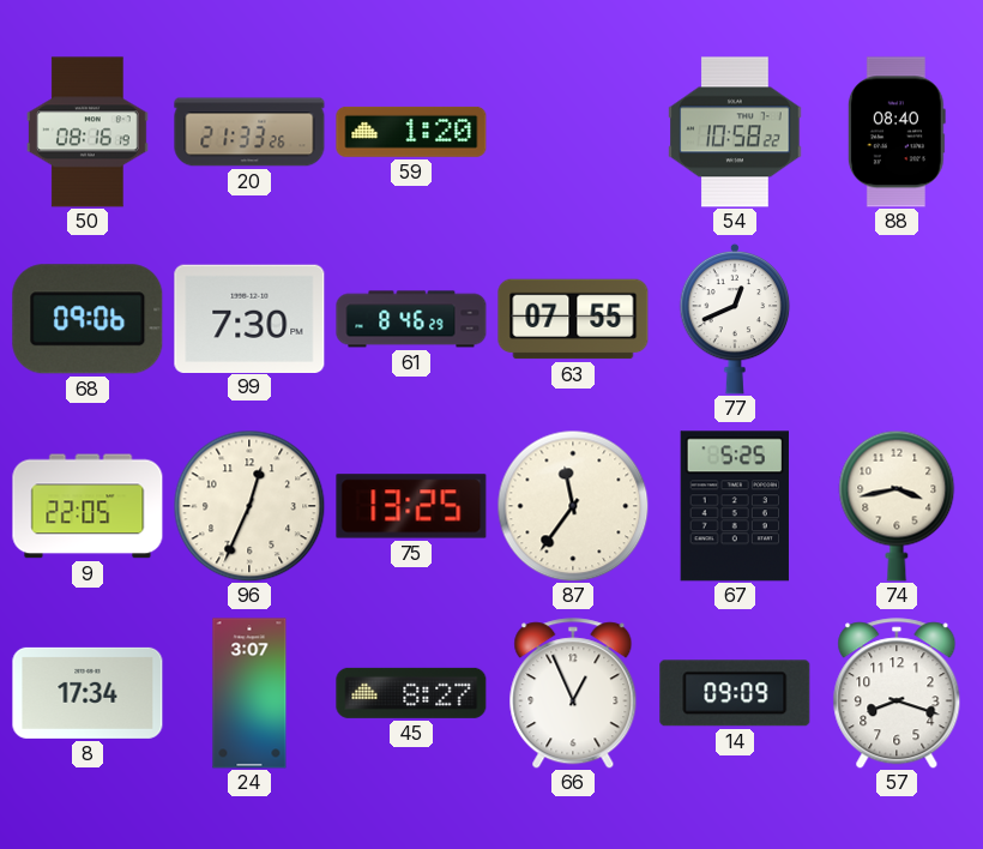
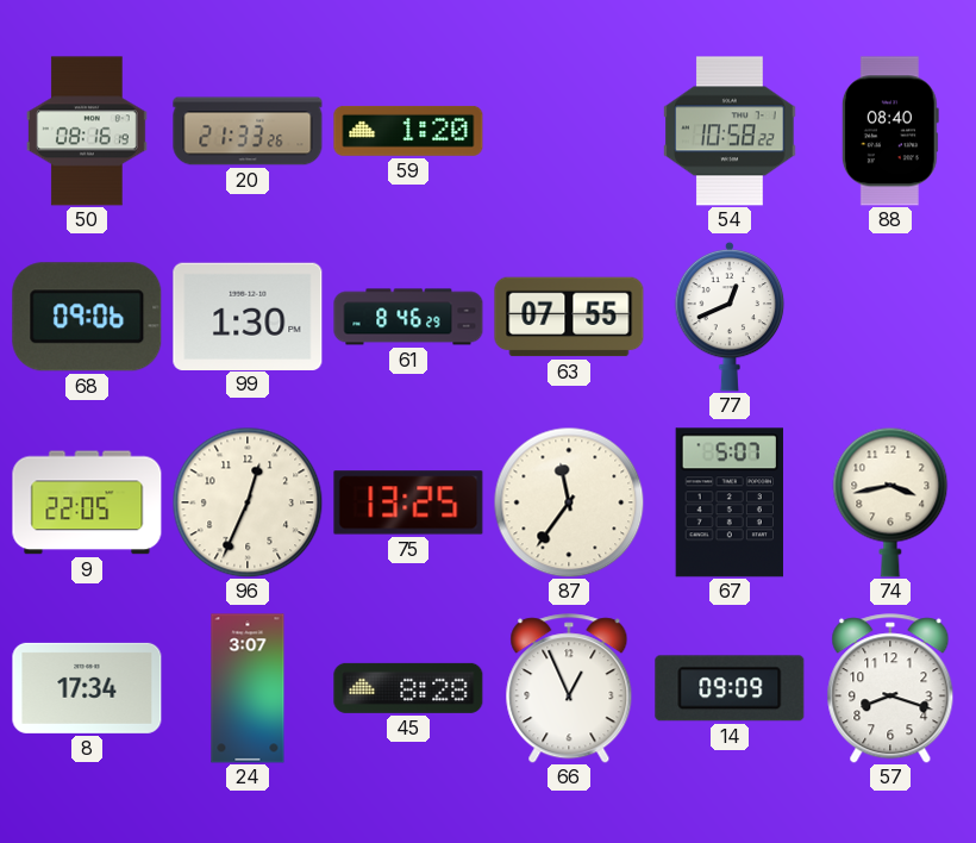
99: 7:30 -> 1:30
67: 5:25 -> 5:07
45: 8:27 -> 8:28
